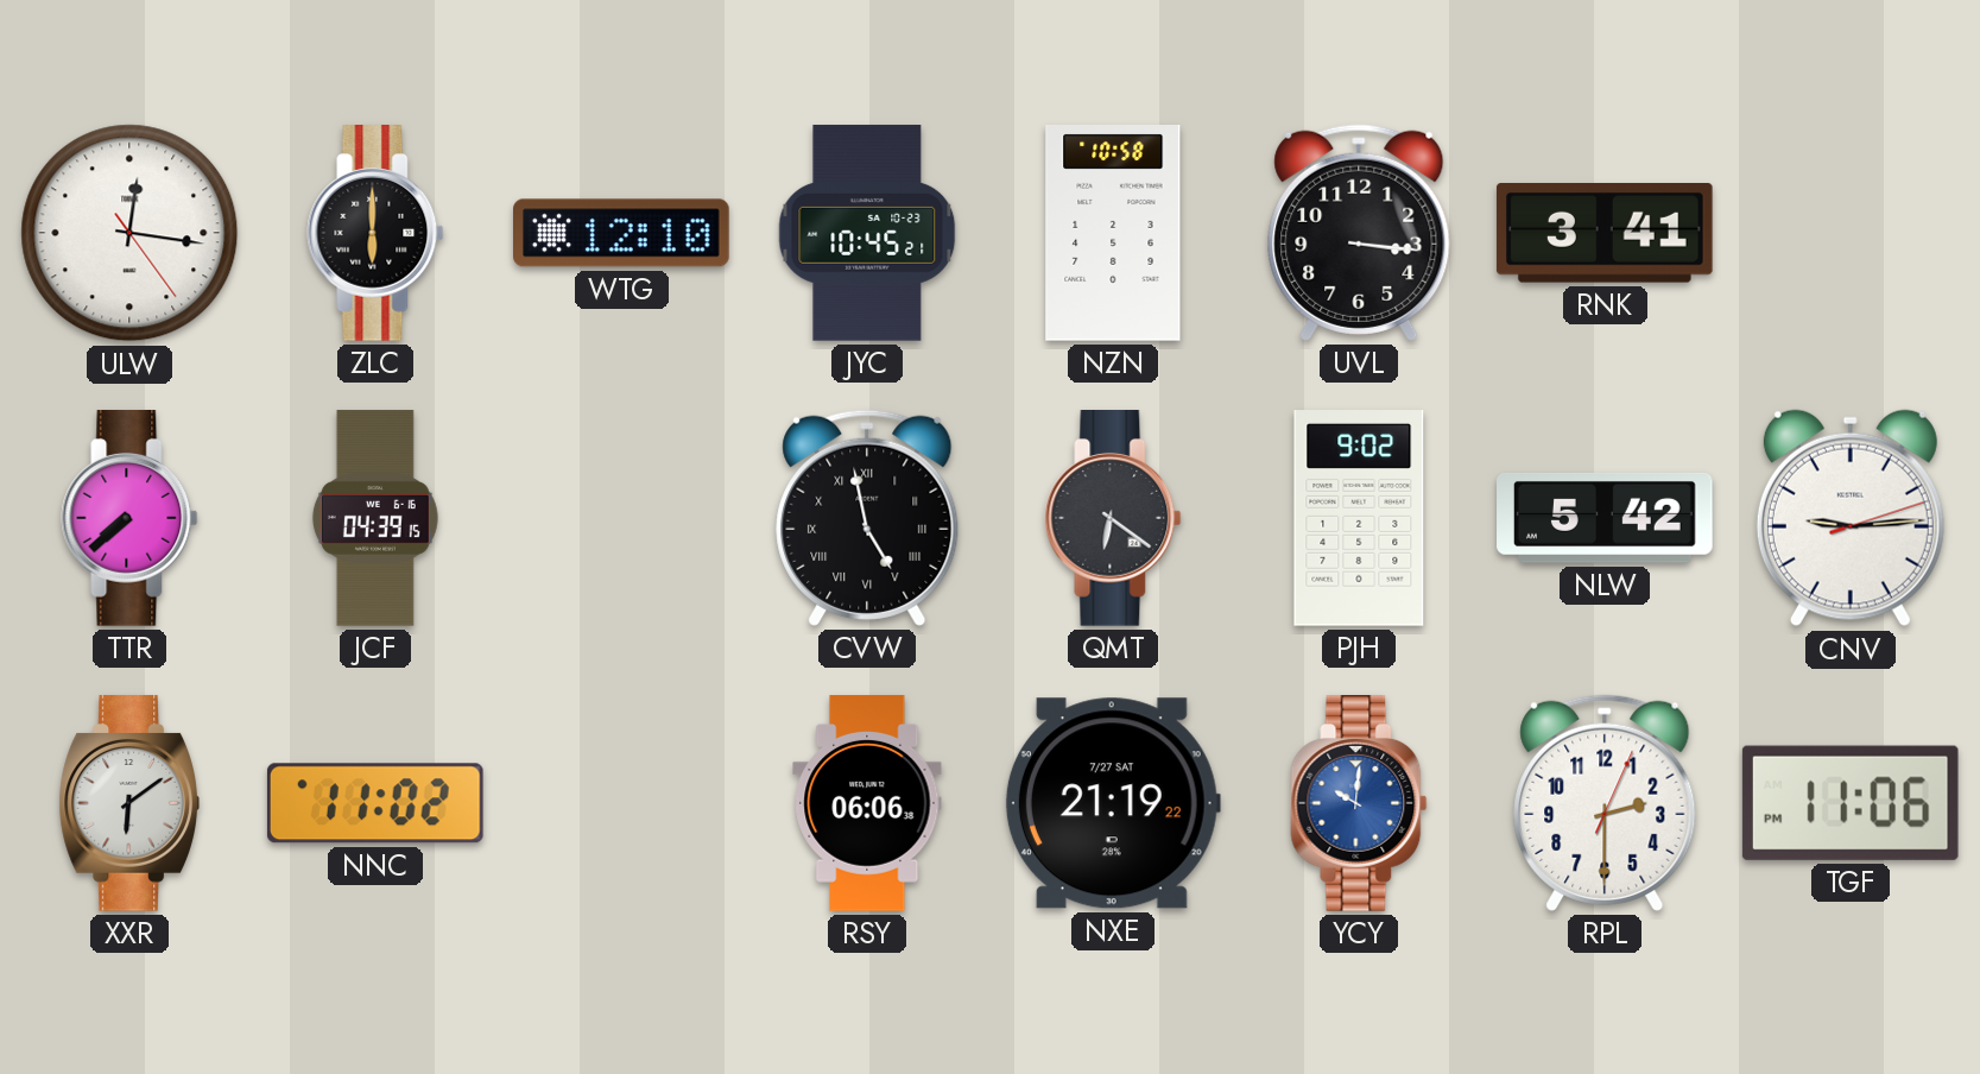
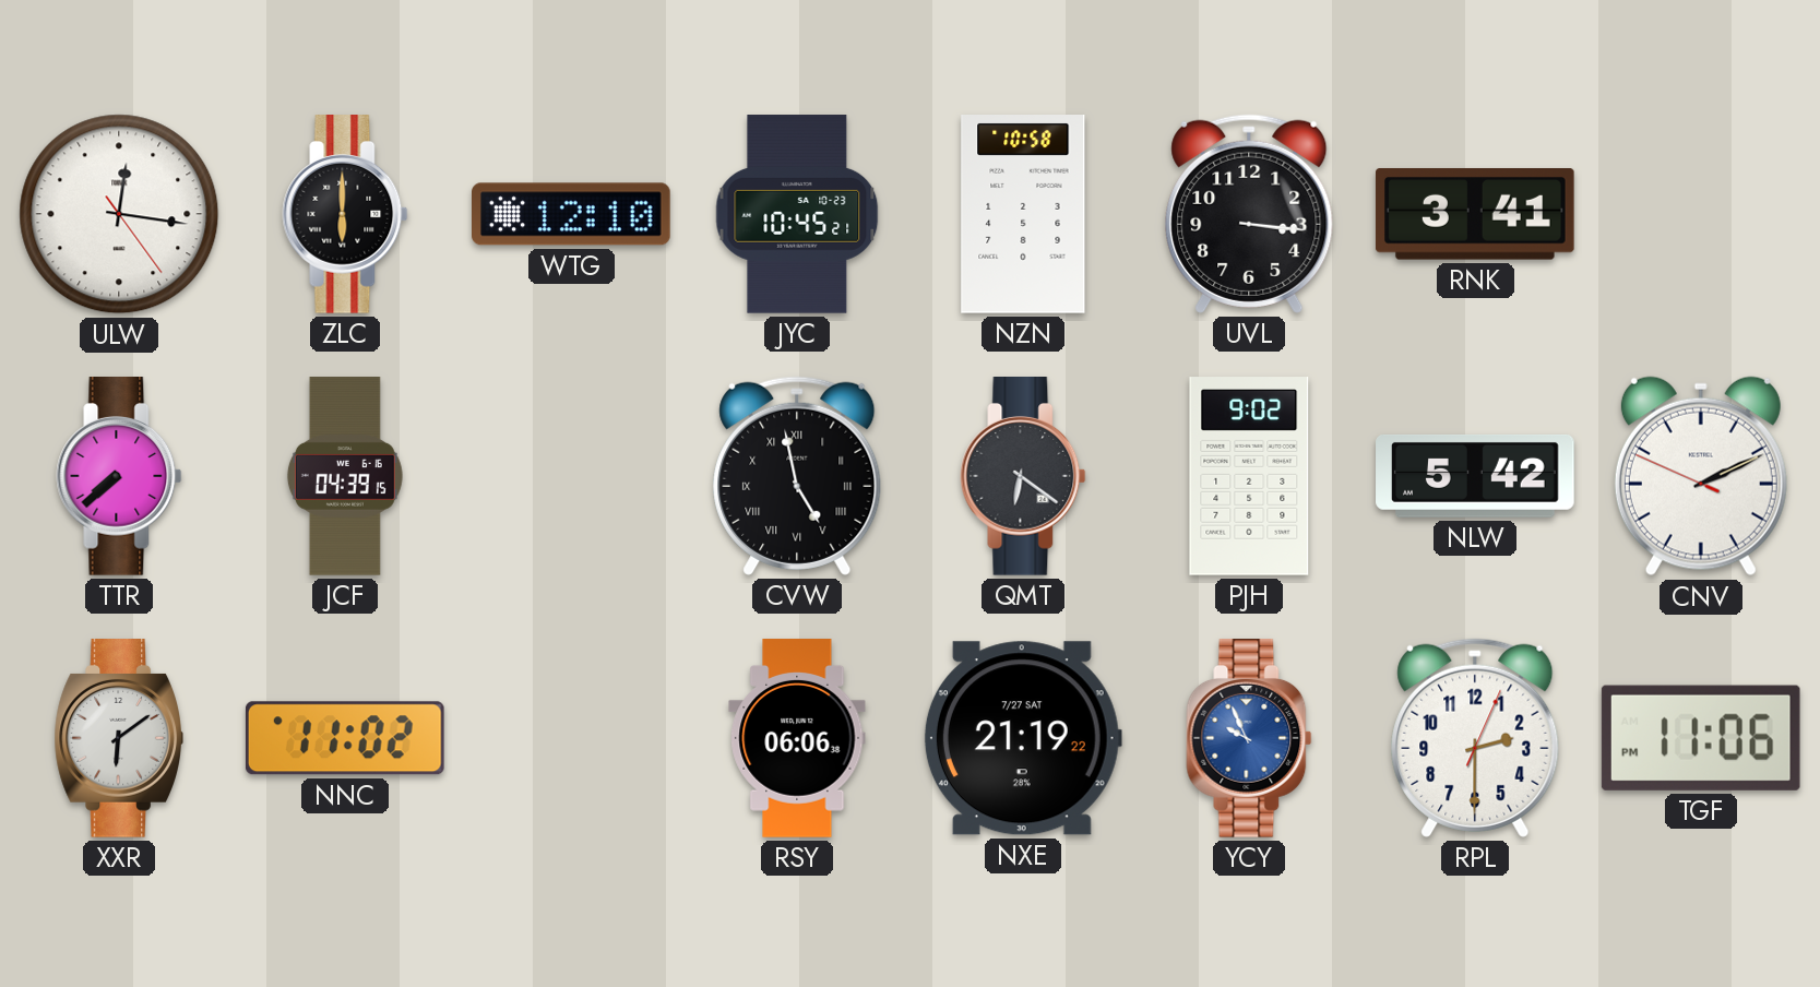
CNV: 9:14 -> 2:10
YCY: 10:01 -> 9:56
